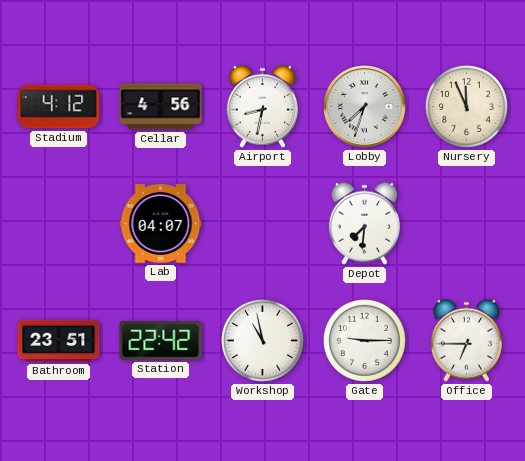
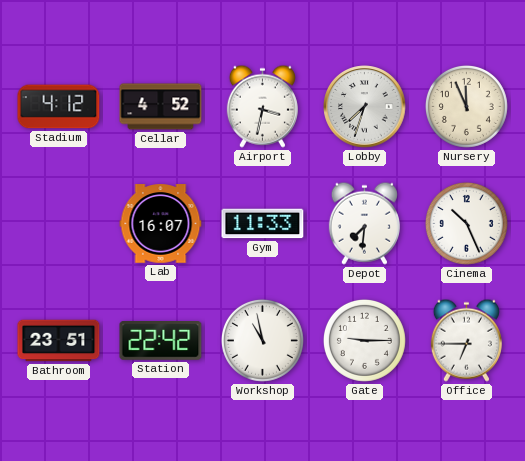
Cellar: 4:56 -> 4:52
Airport: 8:32 -> 3:32
Lab: 04:07 -> 16:07
Gym: none -> 11:33
Cinema: none -> 10:26
